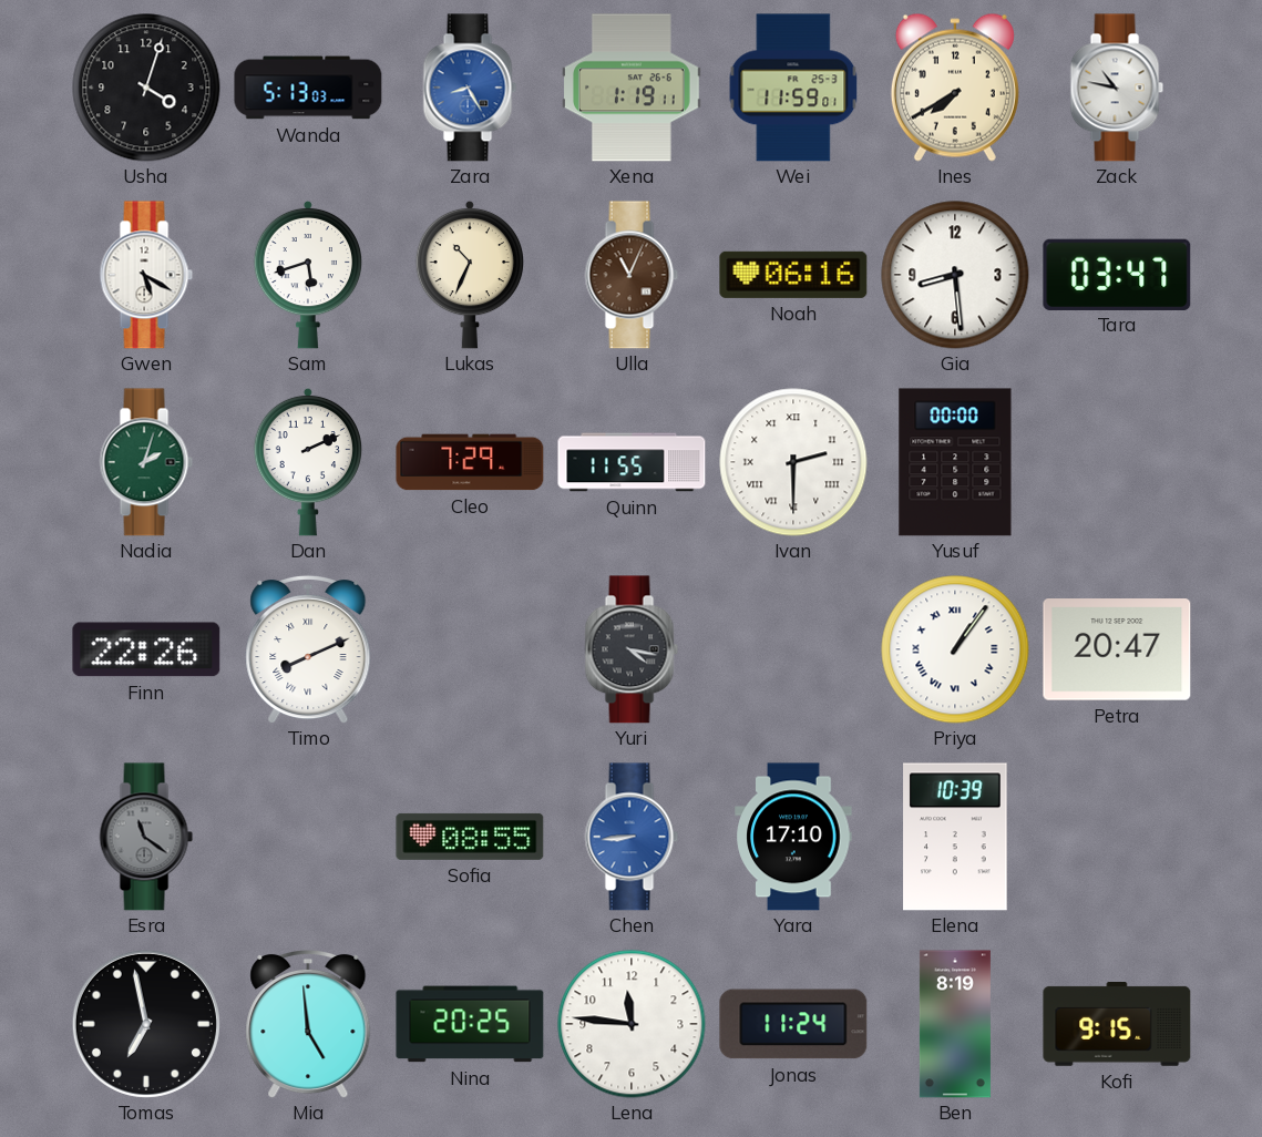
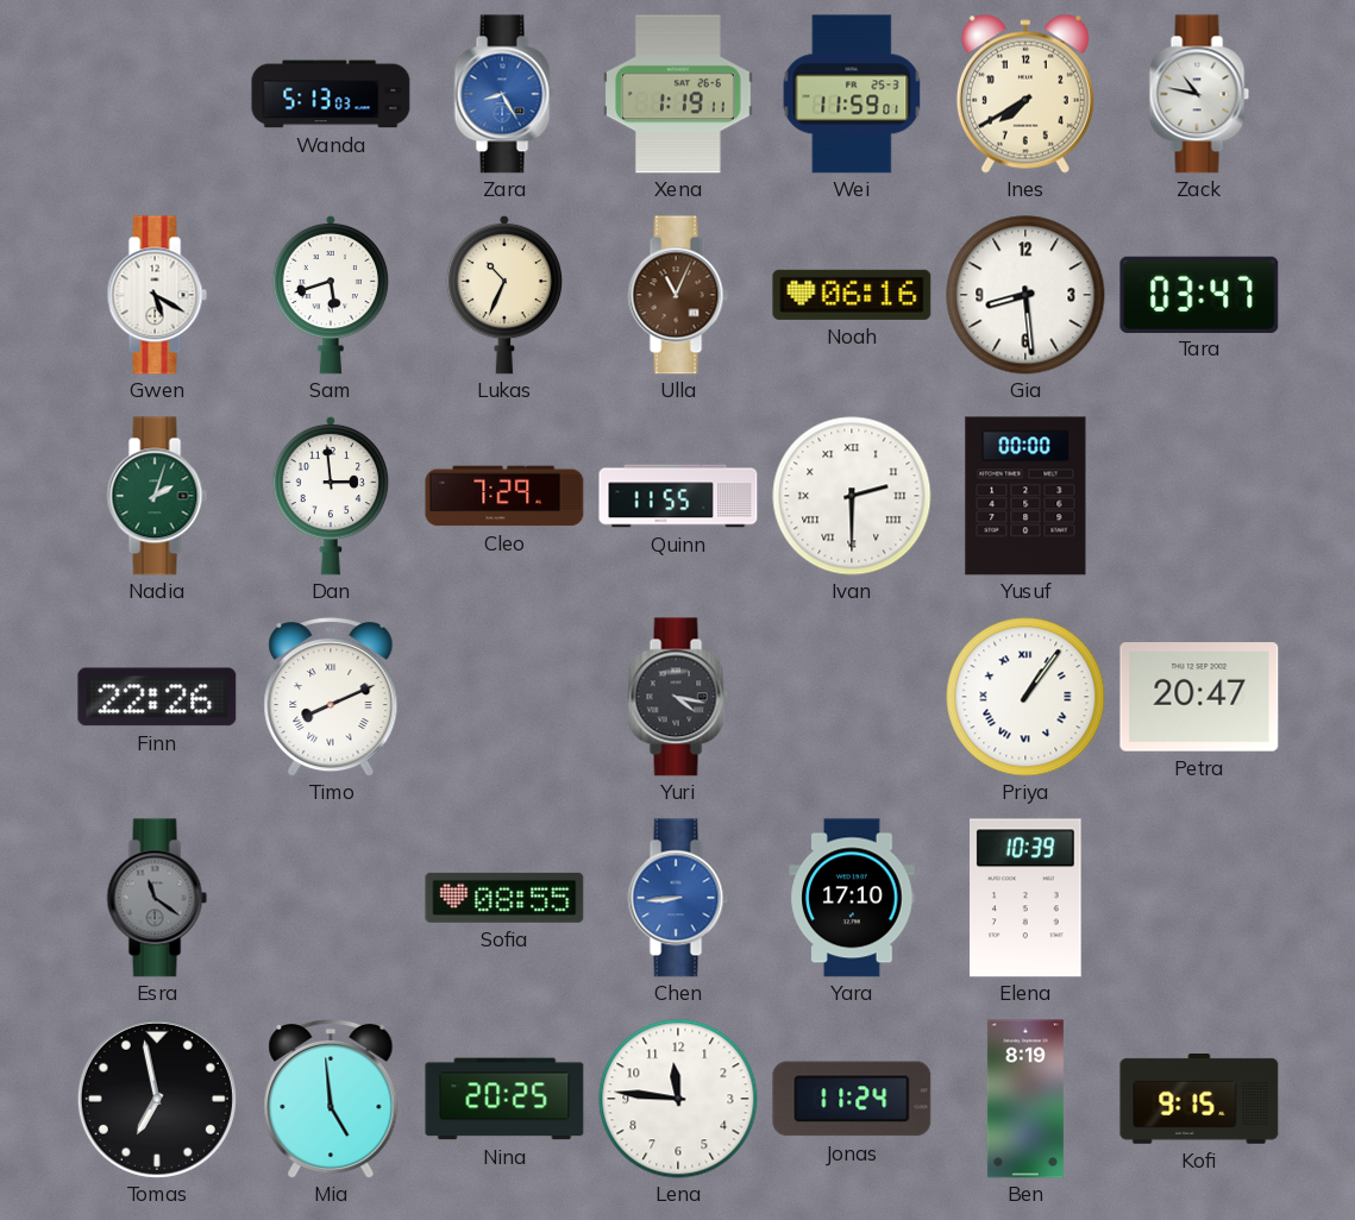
Usha: 4:03 -> none
Dan: 2:11 -> 2:59
